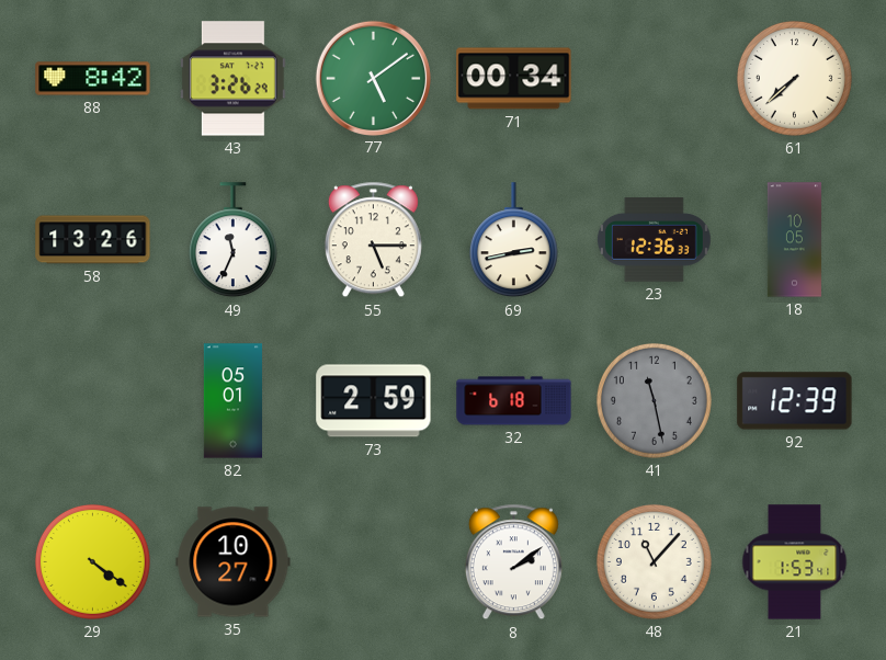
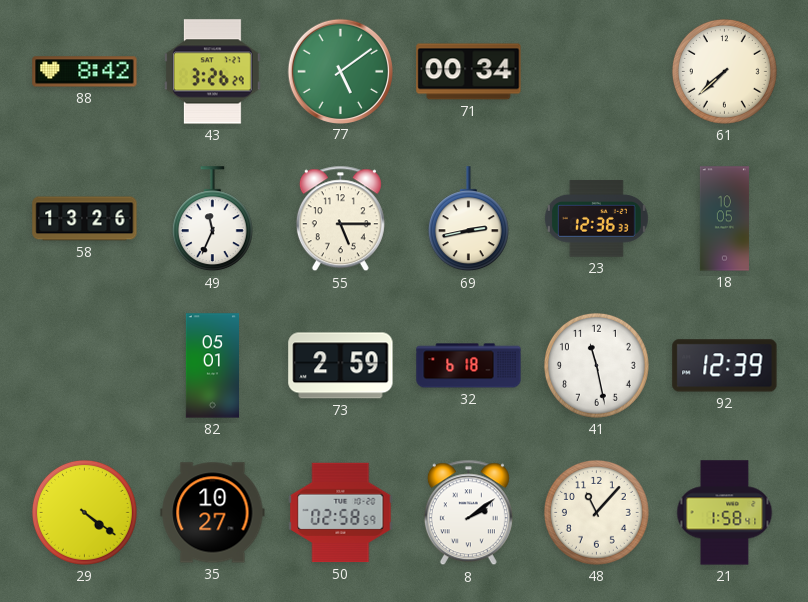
41 dial: grey -> white
50: none -> 02:58
21: 1:53 -> 1:58
